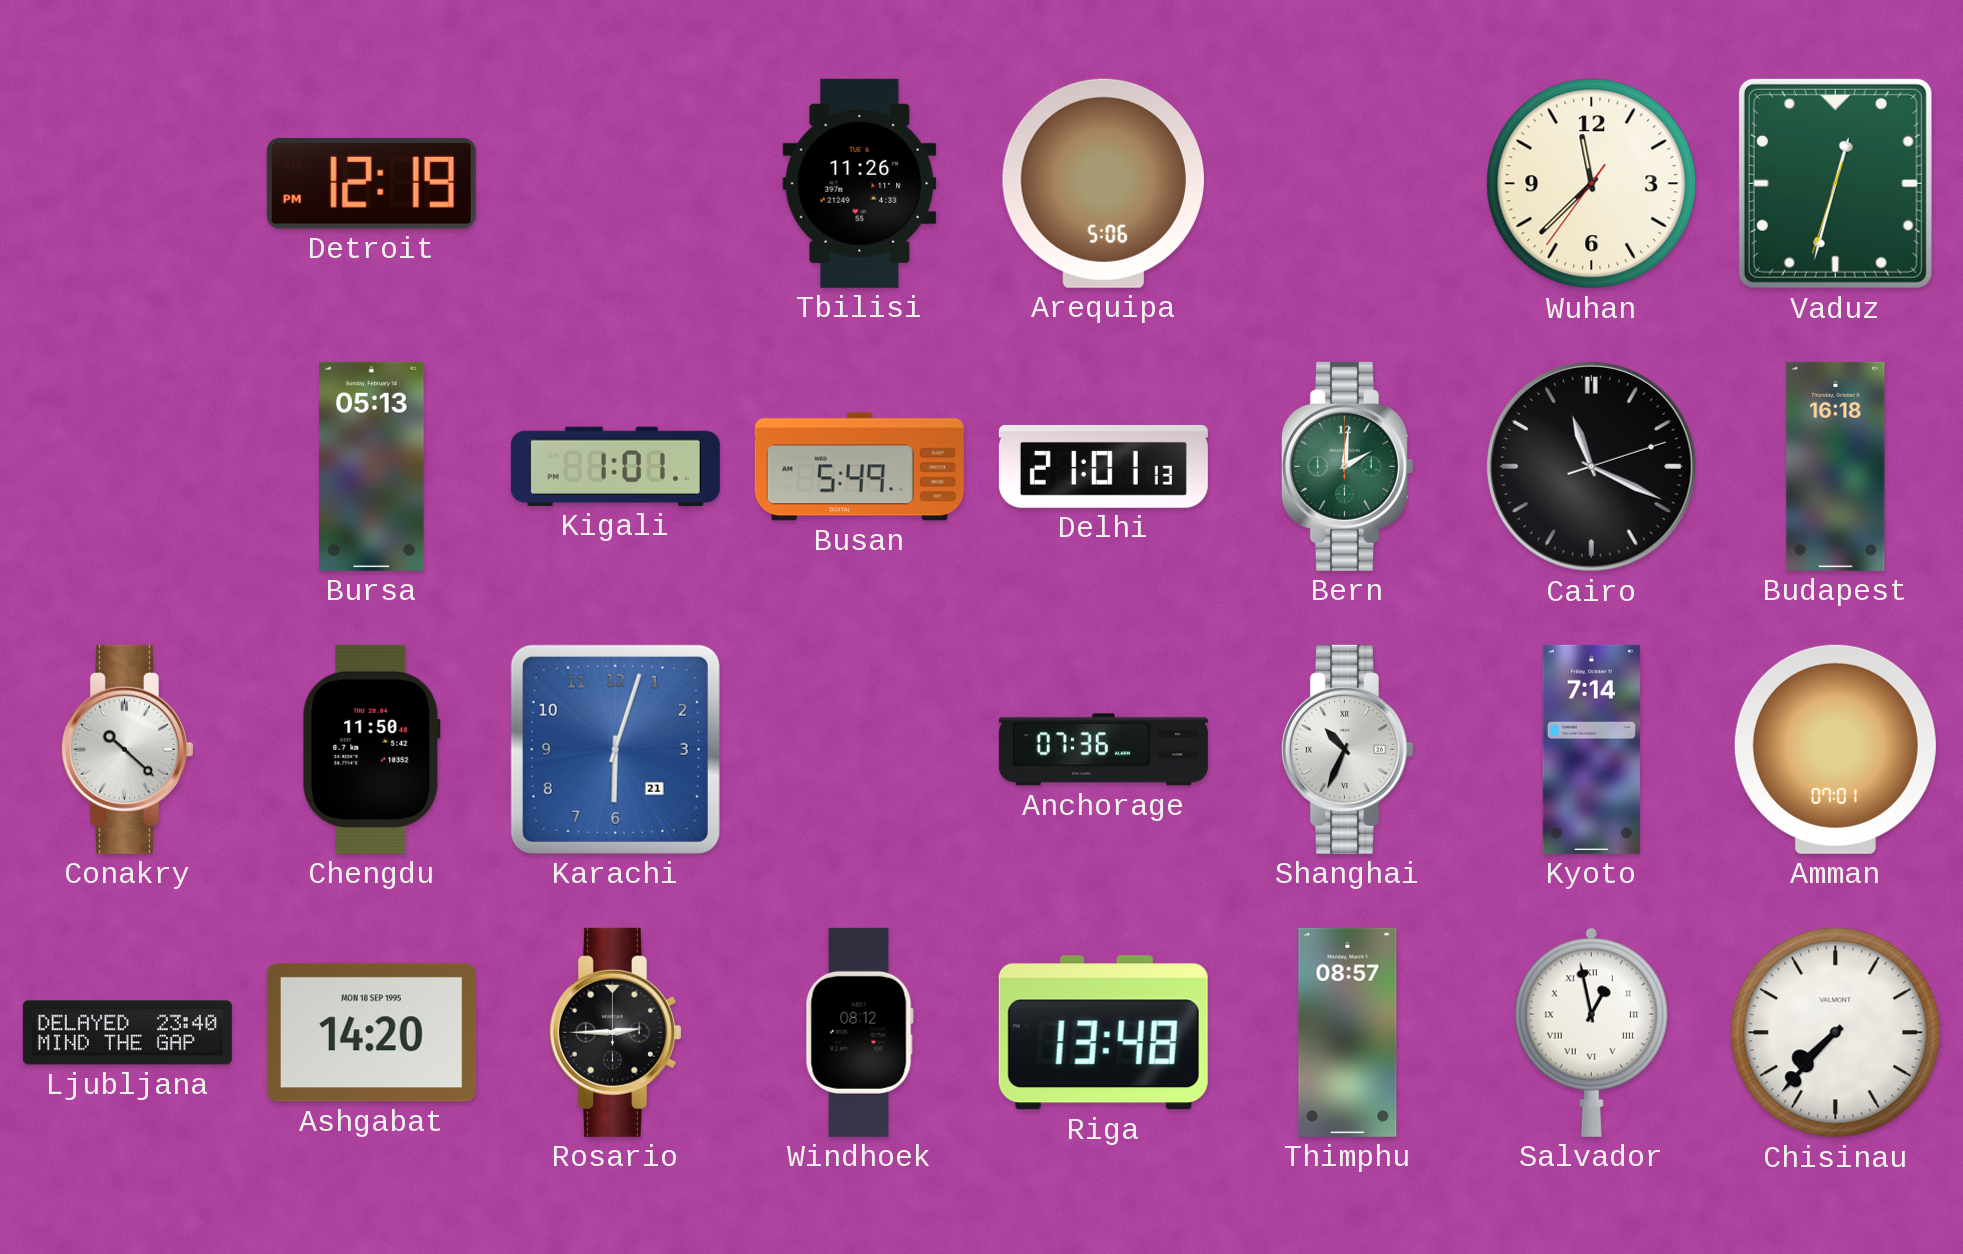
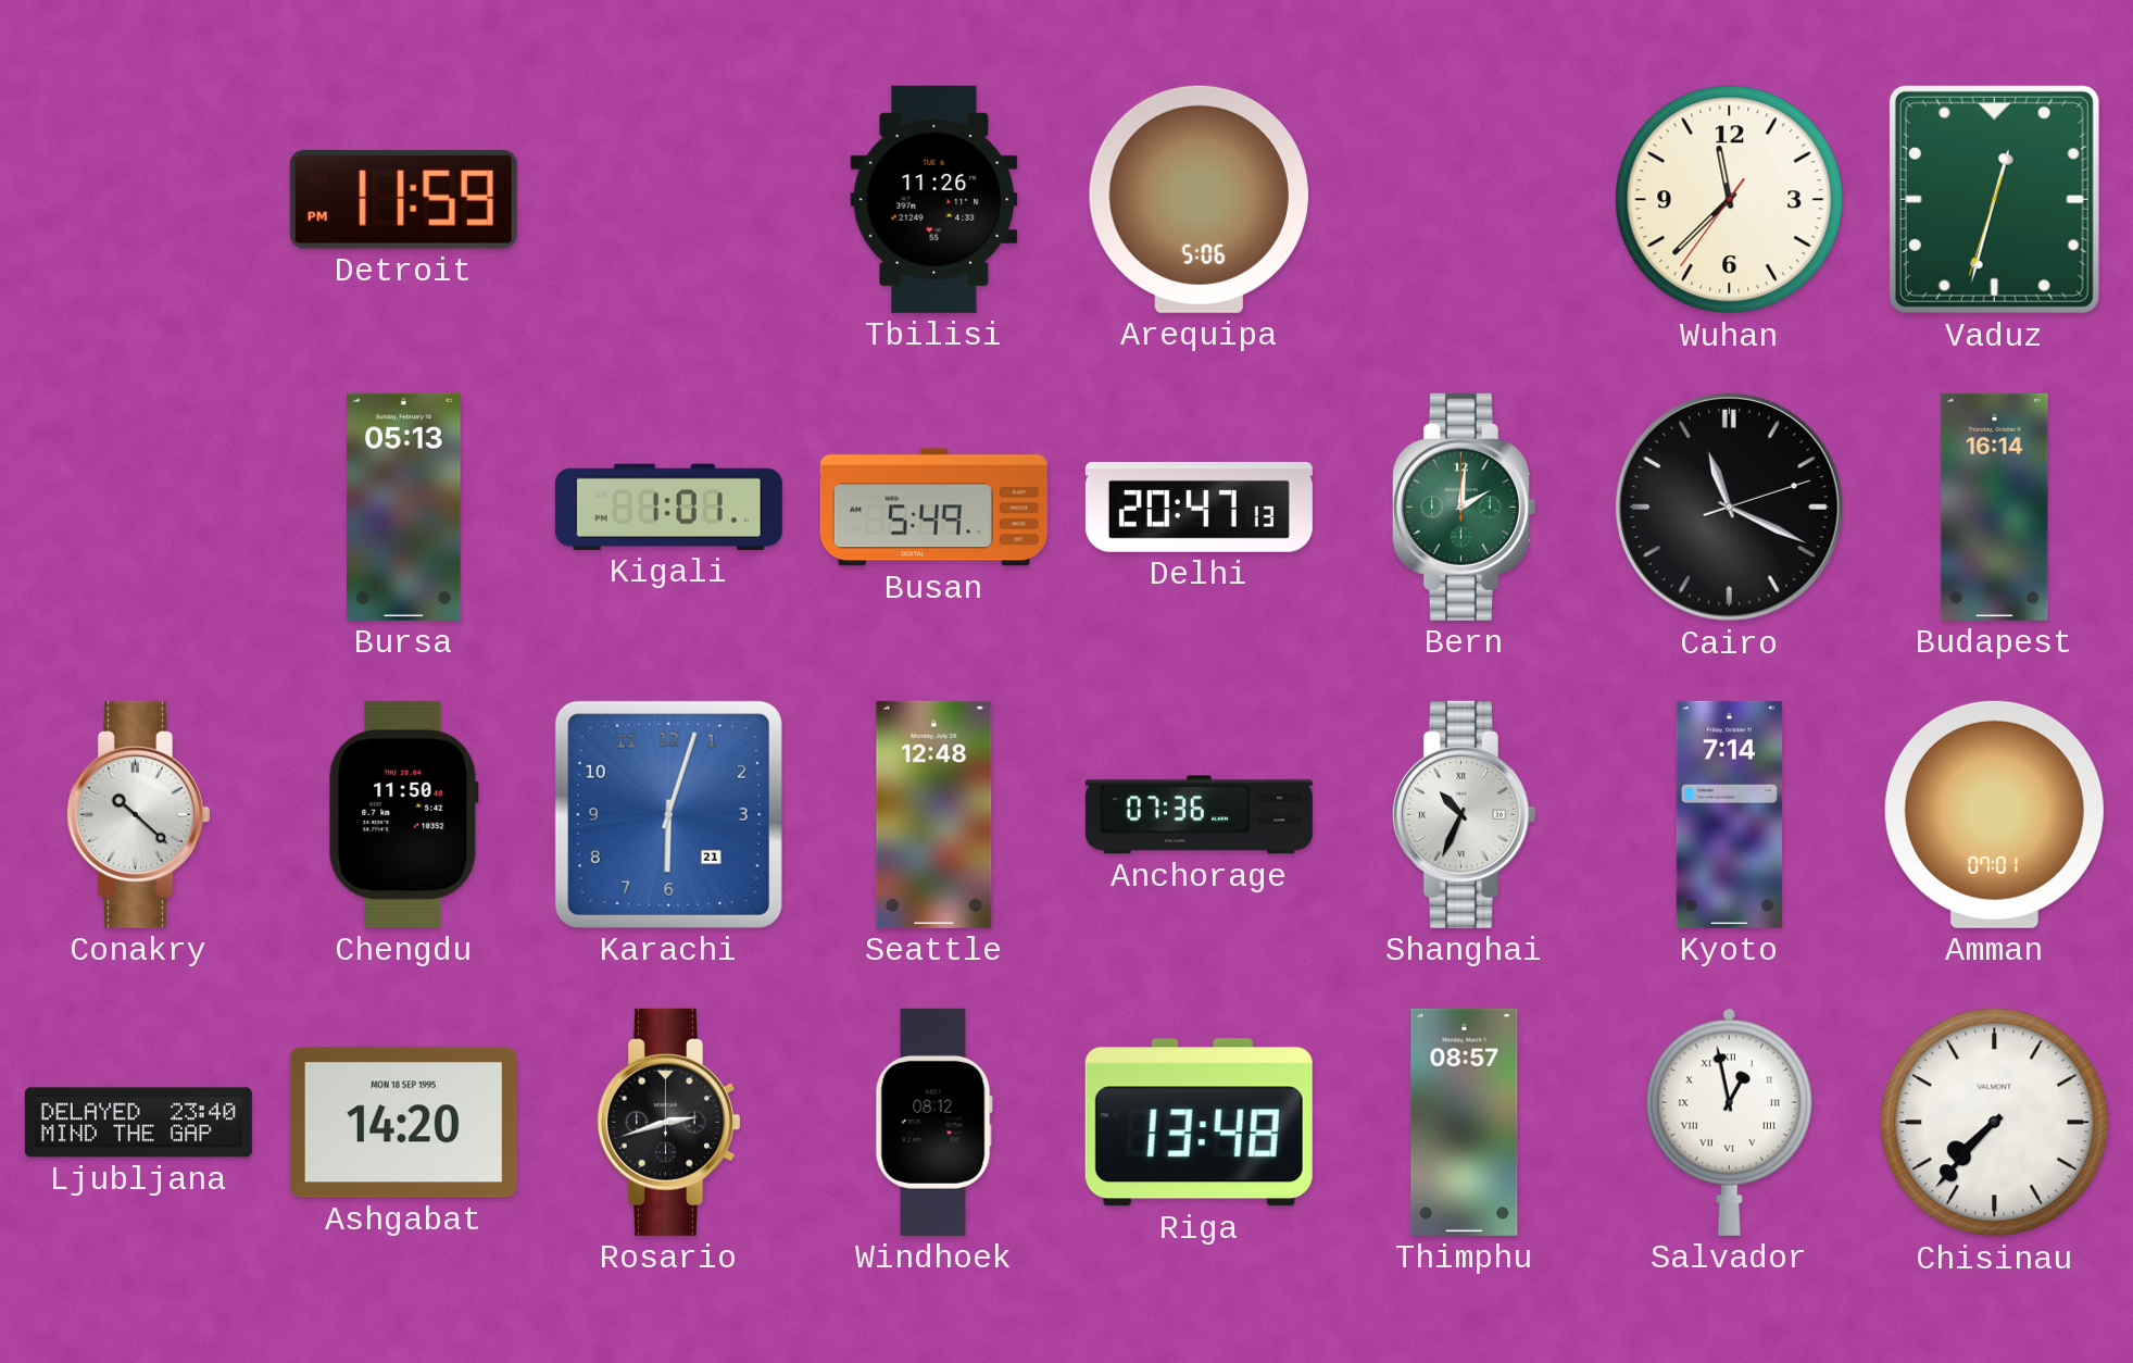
Detroit: 12:19 -> 11:59
Delhi: 21:01 -> 20:47
Budapest: 16:18 -> 16:14
Seattle: none -> 12:48
Rosario: 2:45 -> 2:42
